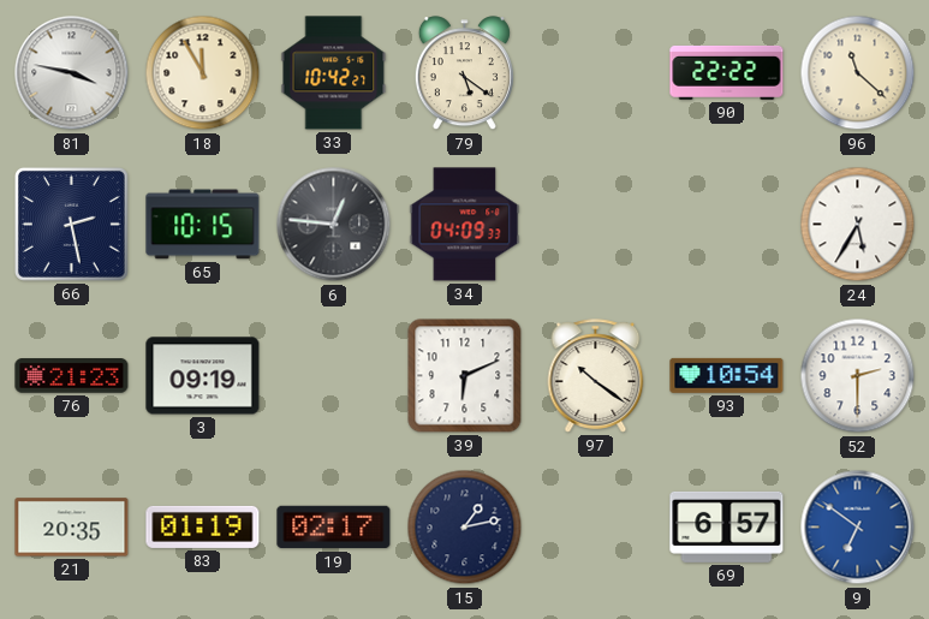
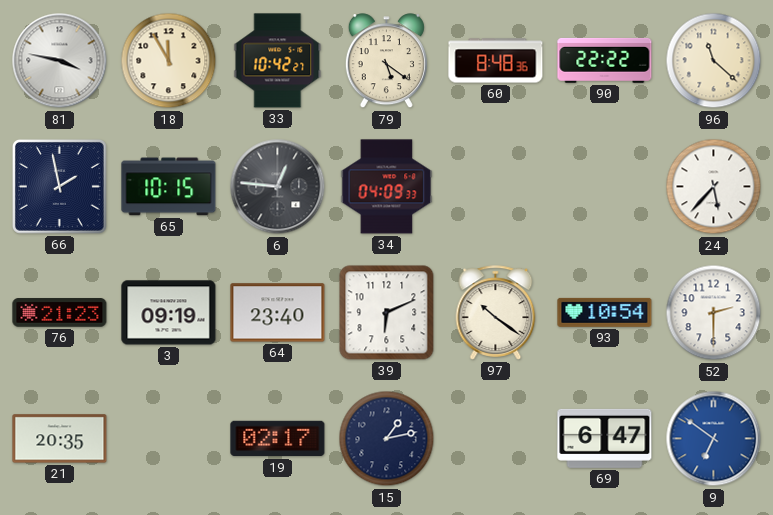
60: none -> 8:48
66: 2:28 -> 1:58
24: 5:35 -> 5:37
64: none -> 23:40
83: 01:19 -> none
69: 6:57 -> 6:47
